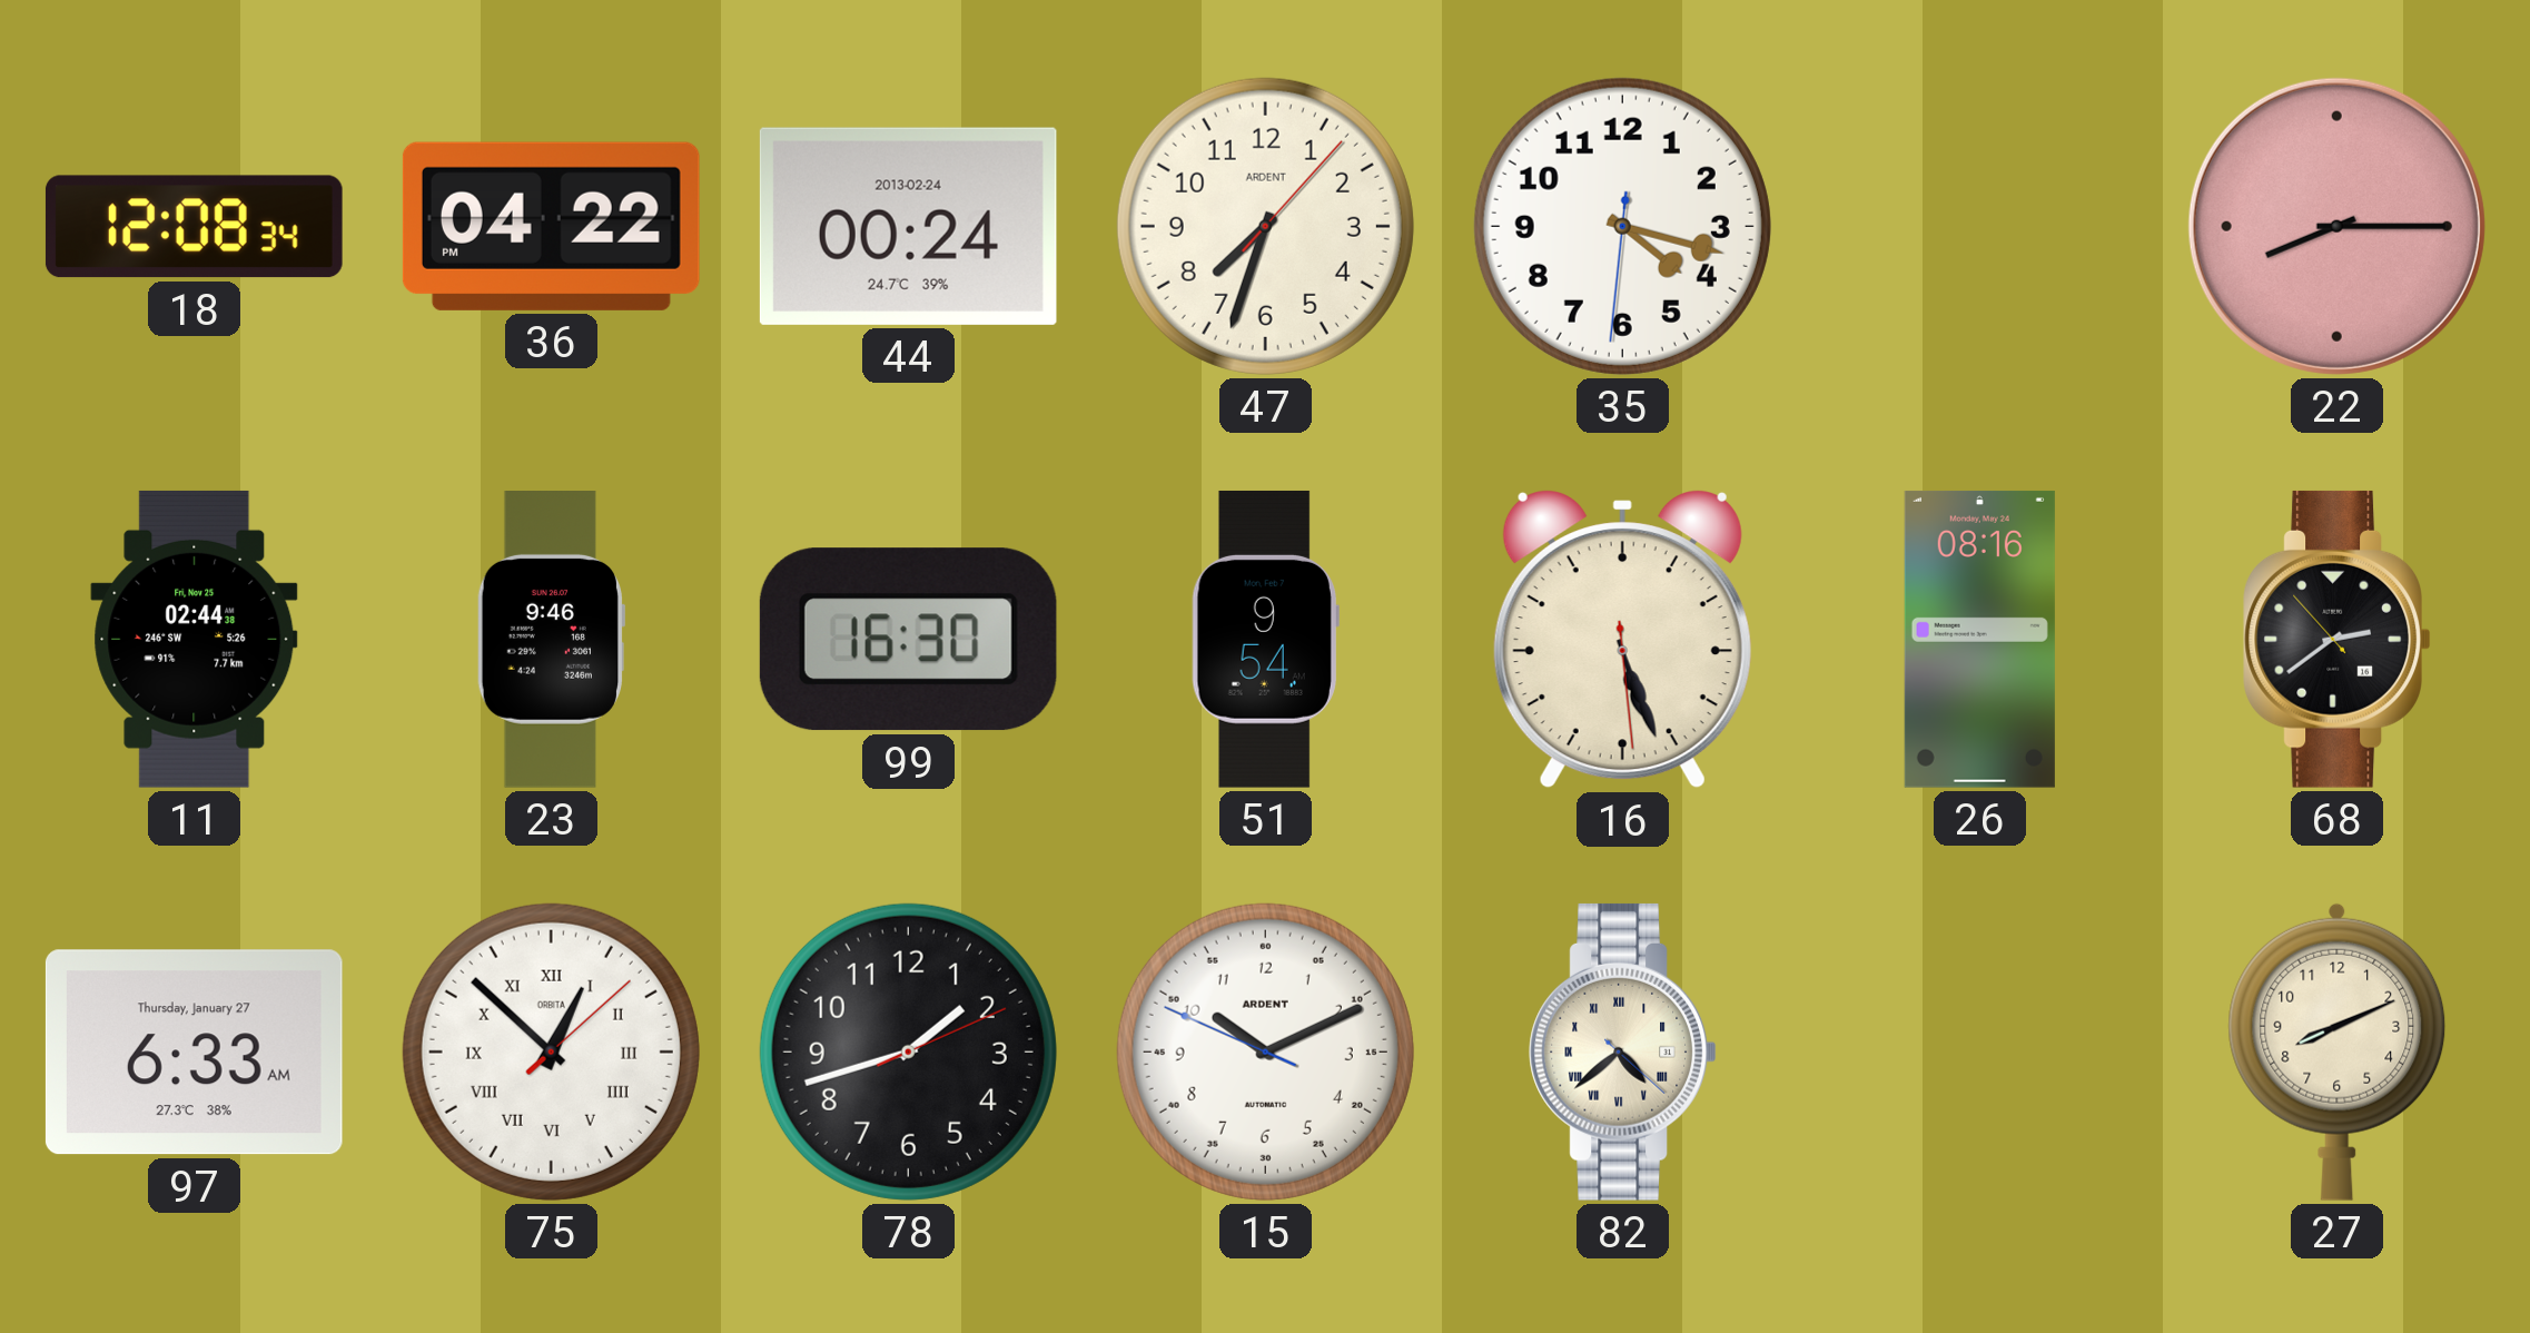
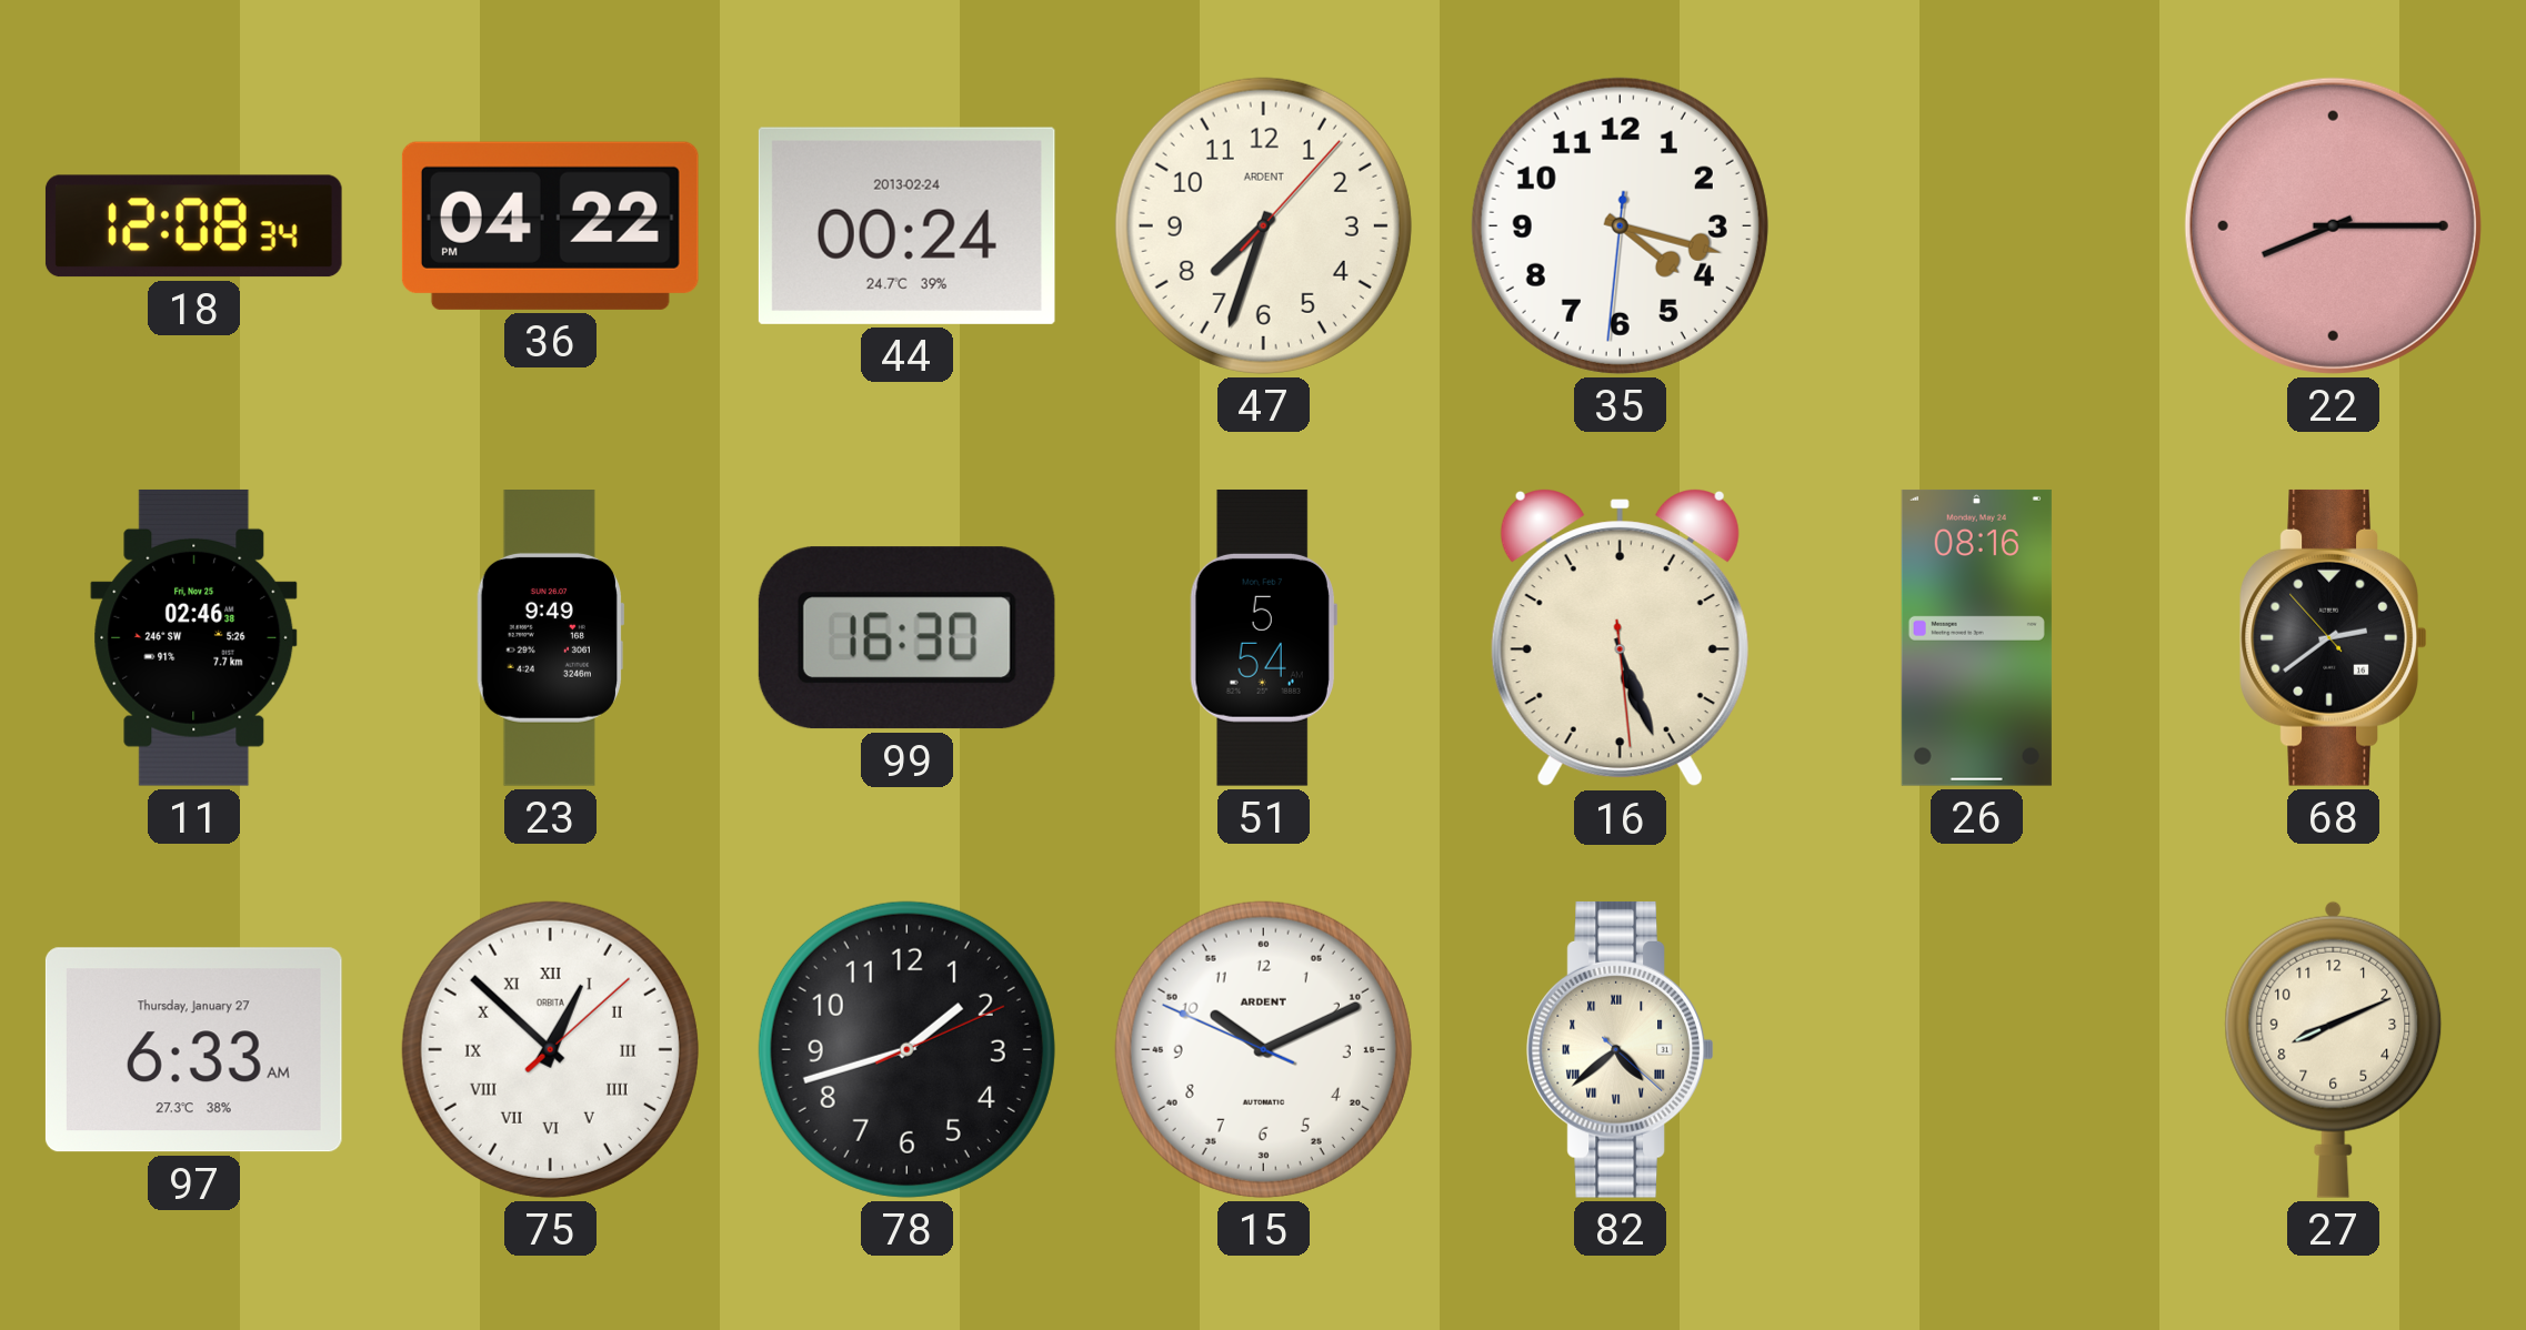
11: 02:44 -> 02:46
23: 9:46 -> 9:49
51: 9:54 -> 5:54
